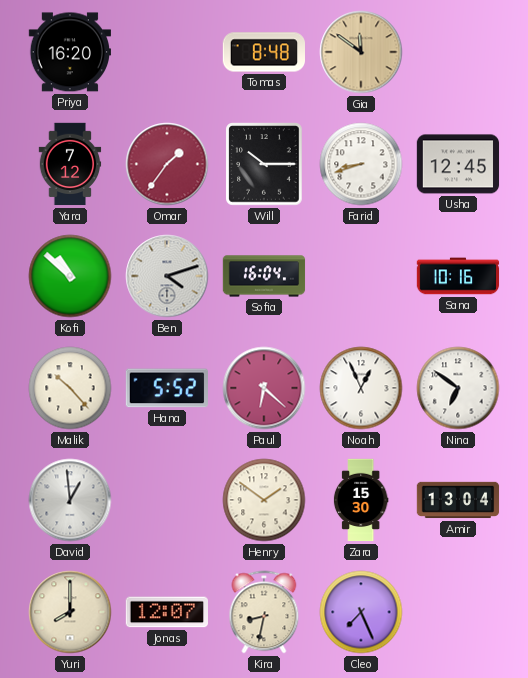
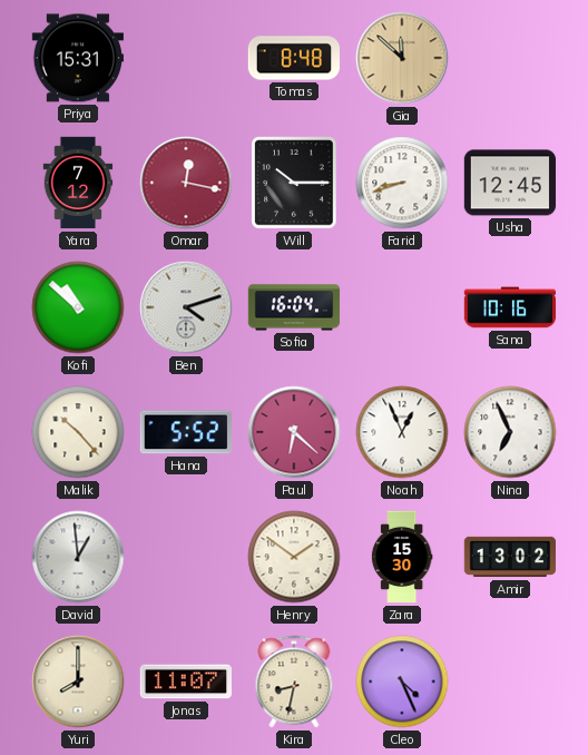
Priya: 16:20 -> 15:31
Gia: 11:51 -> 11:52
Omar: 1:36 -> 12:17
Nina: 6:51 -> 6:56
Amir: 13:04 -> 13:02
Jonas: 12:07 -> 11:07
Cleo: 7:26 -> 4:26
